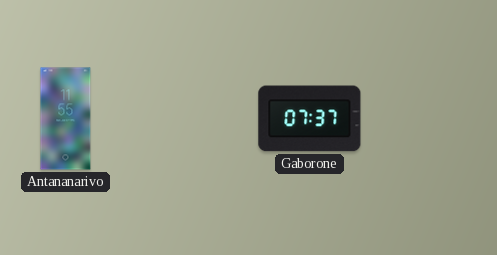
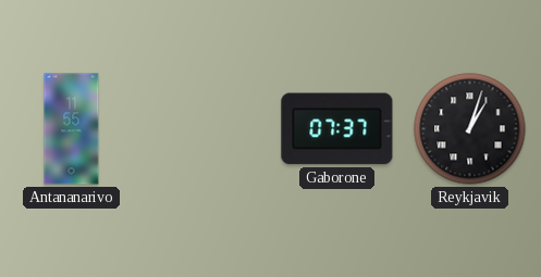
Reykjavik: none -> 1:03
